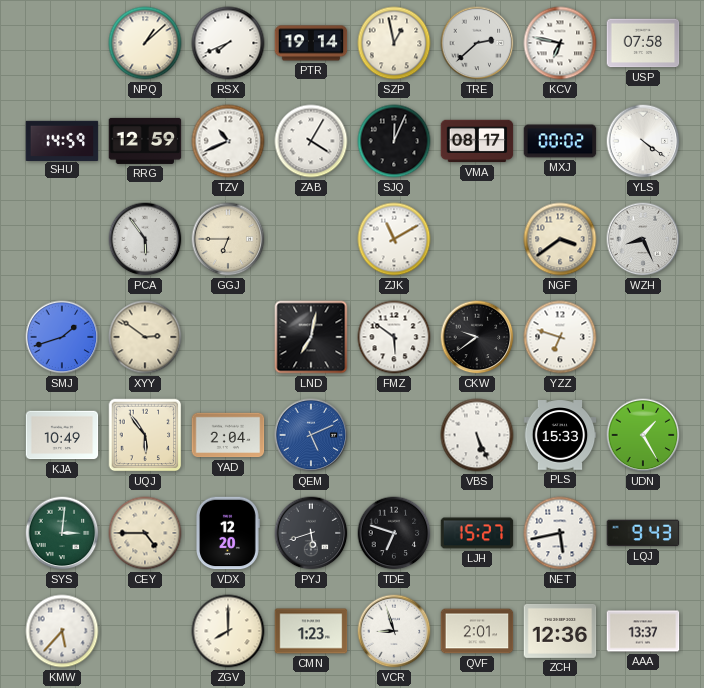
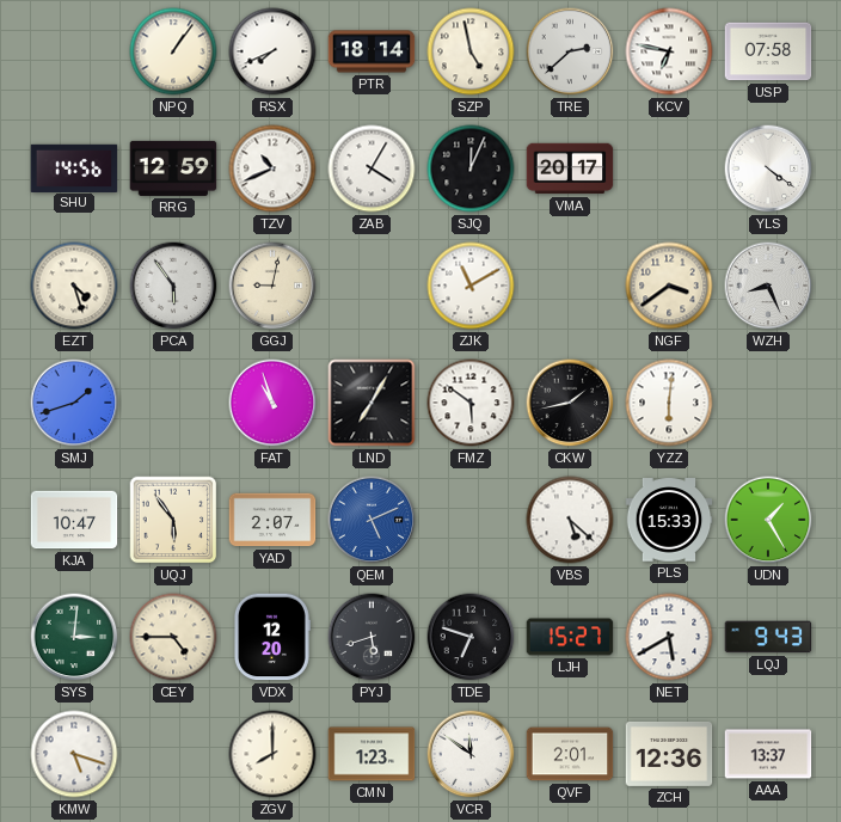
NPQ: 1:08 -> 1:06
PTR: 19:14 -> 18:14
SZP: 12:58 -> 4:58
SHU: 14:59 -> 14:56
VMA: 08:17 -> 20:17
MXJ: 00:02 -> none
EZT: none -> 4:27
GGJ: 6:45 -> 9:02
XYY: 2:51 -> none
FAT: none -> 10:57
LND: 7:02 -> 7:05
CKW: 9:39 -> 1:43
YZZ: 6:48 -> 6:01
KJA: 10:49 -> 10:47
YAD: 2:04 -> 2:07
VBS: 5:26 -> 5:22
NET: 5:43 -> 5:40
KMW: 5:37 -> 5:18
VCR: 8:57 -> 11:51
